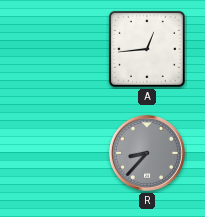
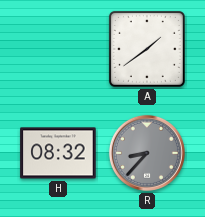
A: 12:44 -> 1:39
H: none -> 08:32
